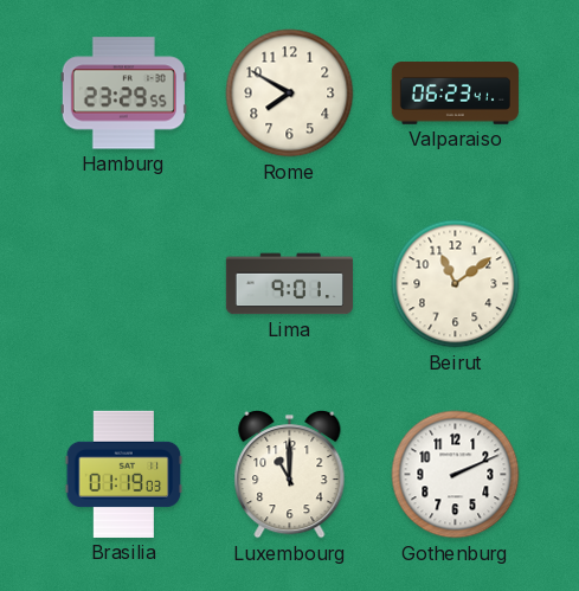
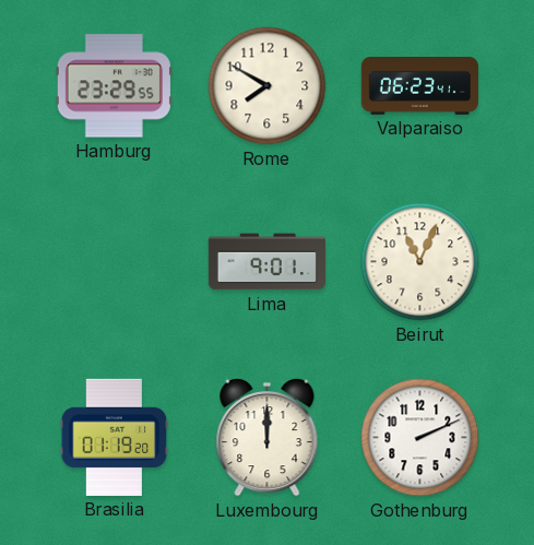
Beirut: 11:09 -> 11:04
Brasilia: 01:19:03 -> 01:19:20
Luxembourg: 11:00 -> 12:00
